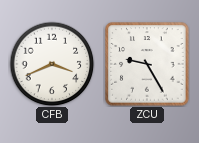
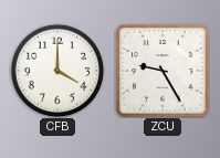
CFB: 3:41 -> 4:00
